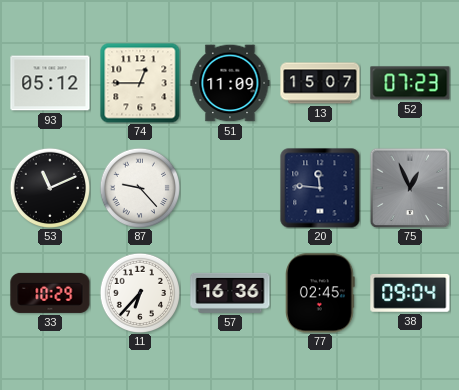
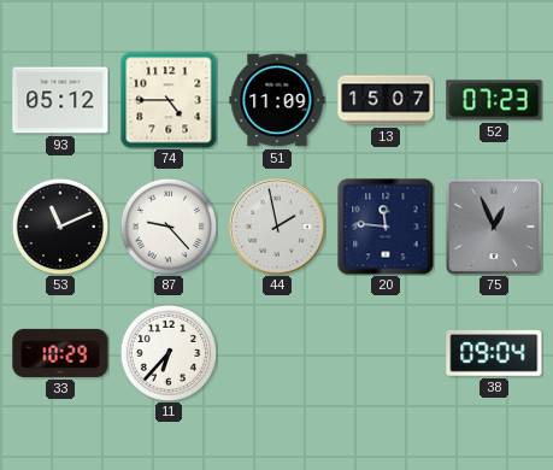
74: 12:45 -> 4:45
44: none -> 1:58
57: 16:36 -> none
77: 02:45 -> none
